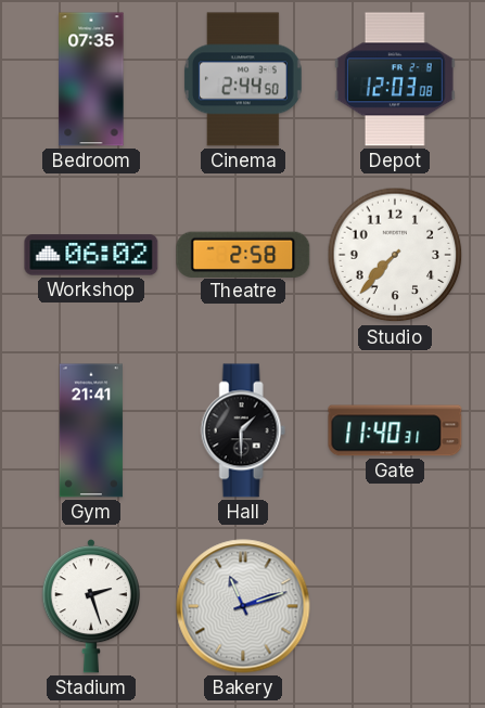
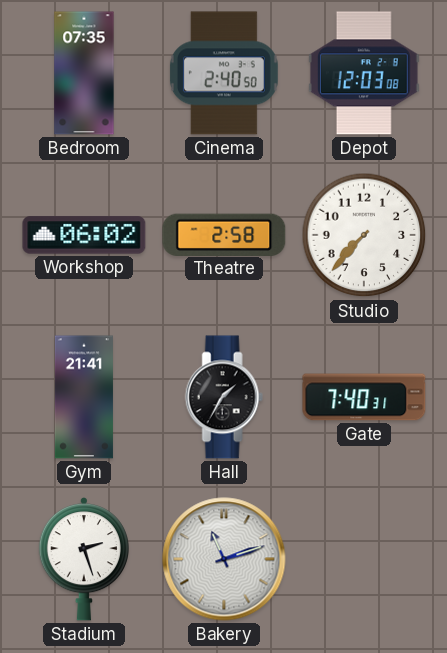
Cinema: 2:44 -> 2:40
Hall: 1:30 -> 1:35
Gate: 11:40 -> 7:40
